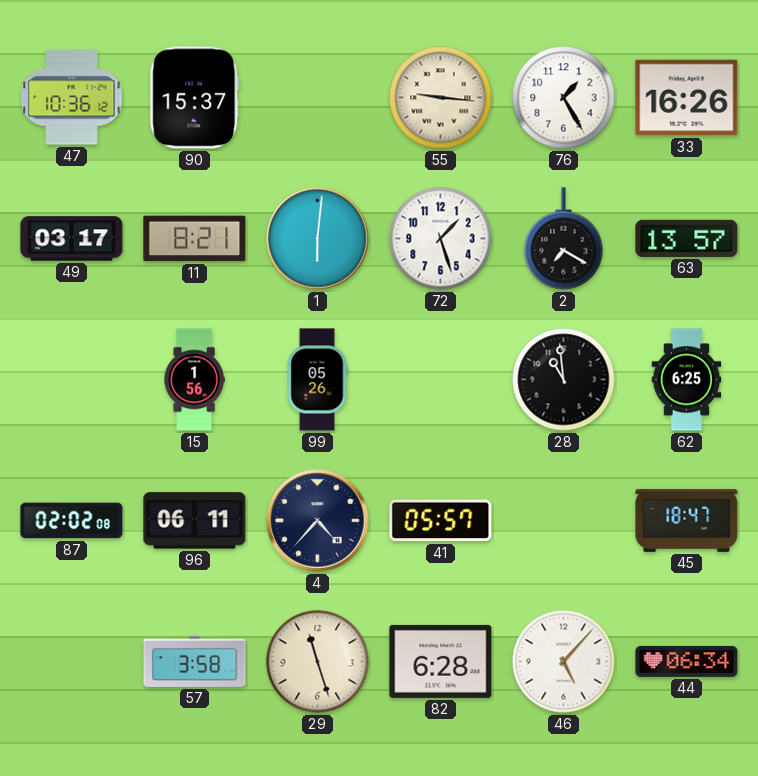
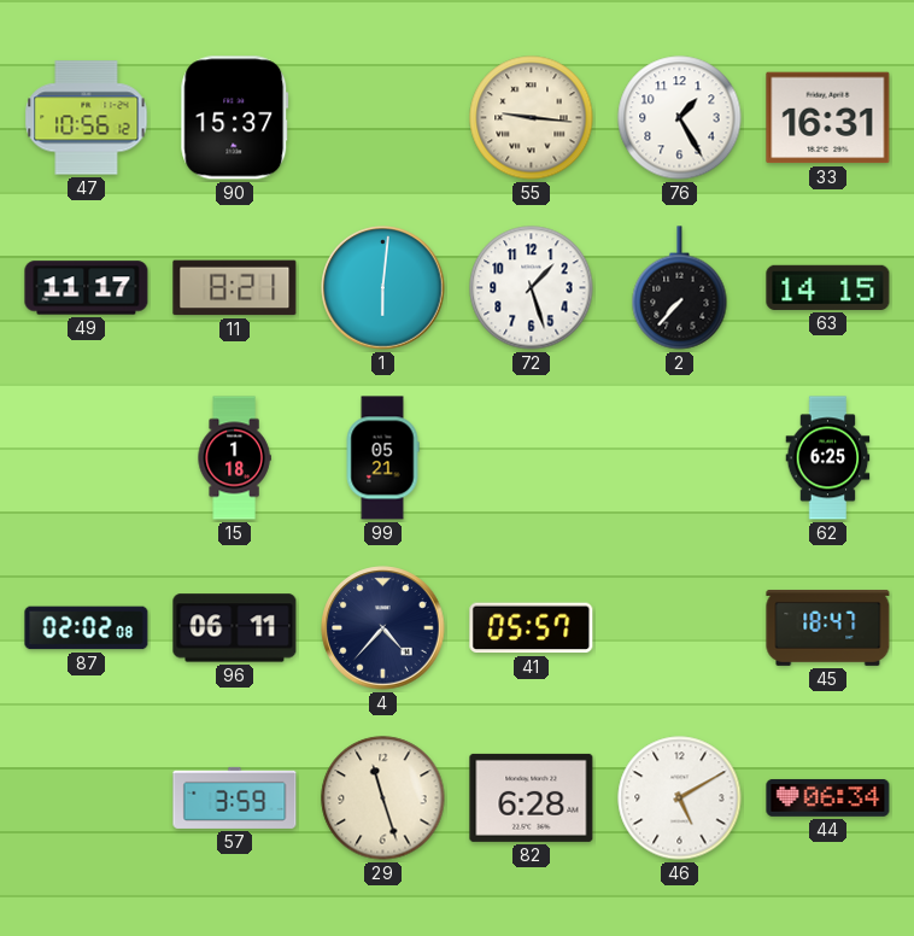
47: 10:36 -> 10:56
33: 16:26 -> 16:31
49: 03:17 -> 11:17
2: 7:20 -> 7:37
63: 13:57 -> 14:15
15: 1:56 -> 1:18
99: 05:26 -> 05:21
28: 10:59 -> none
57: 3:58 -> 3:59
46: 5:07 -> 5:10
